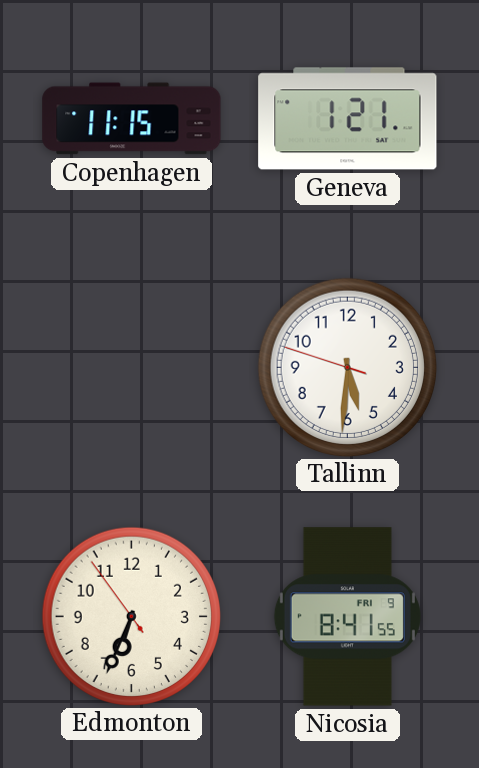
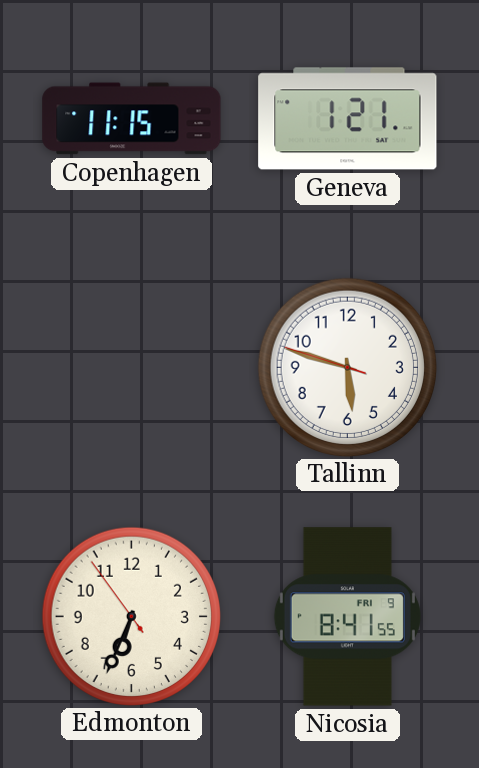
Tallinn: 5:30 -> 5:47
